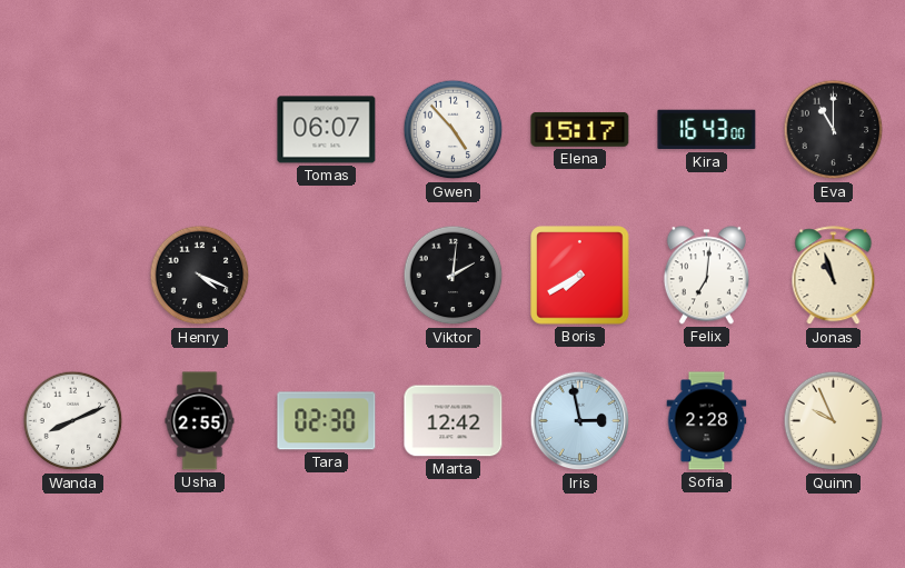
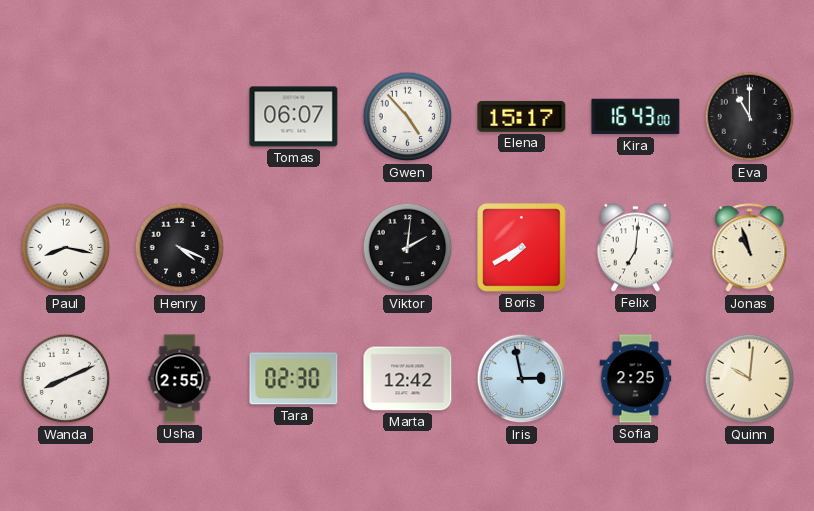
Paul: none -> 8:17
Sofia: 2:28 -> 2:25
Quinn: 9:56 -> 10:01
